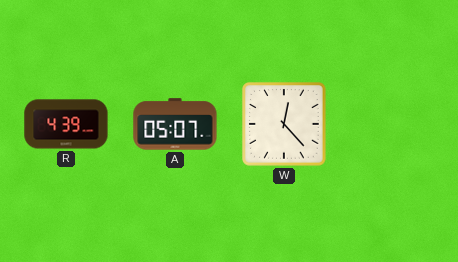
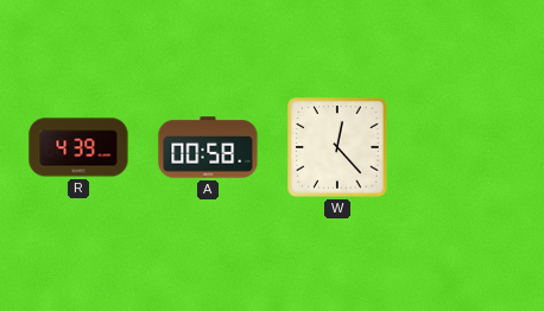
A: 05:07 -> 00:58
